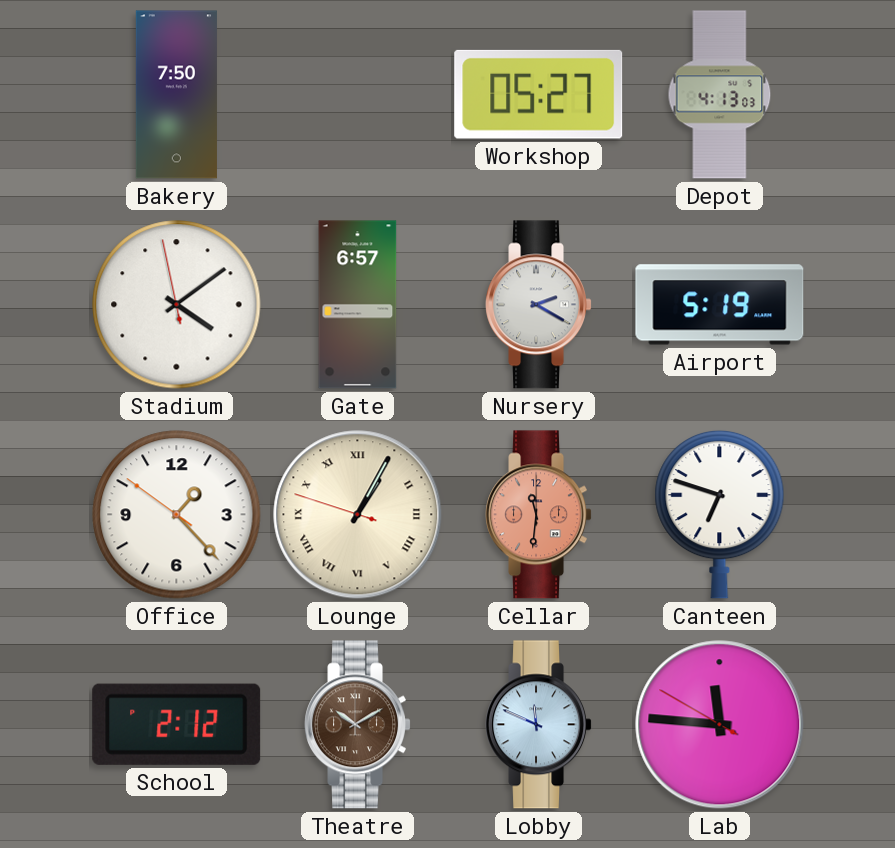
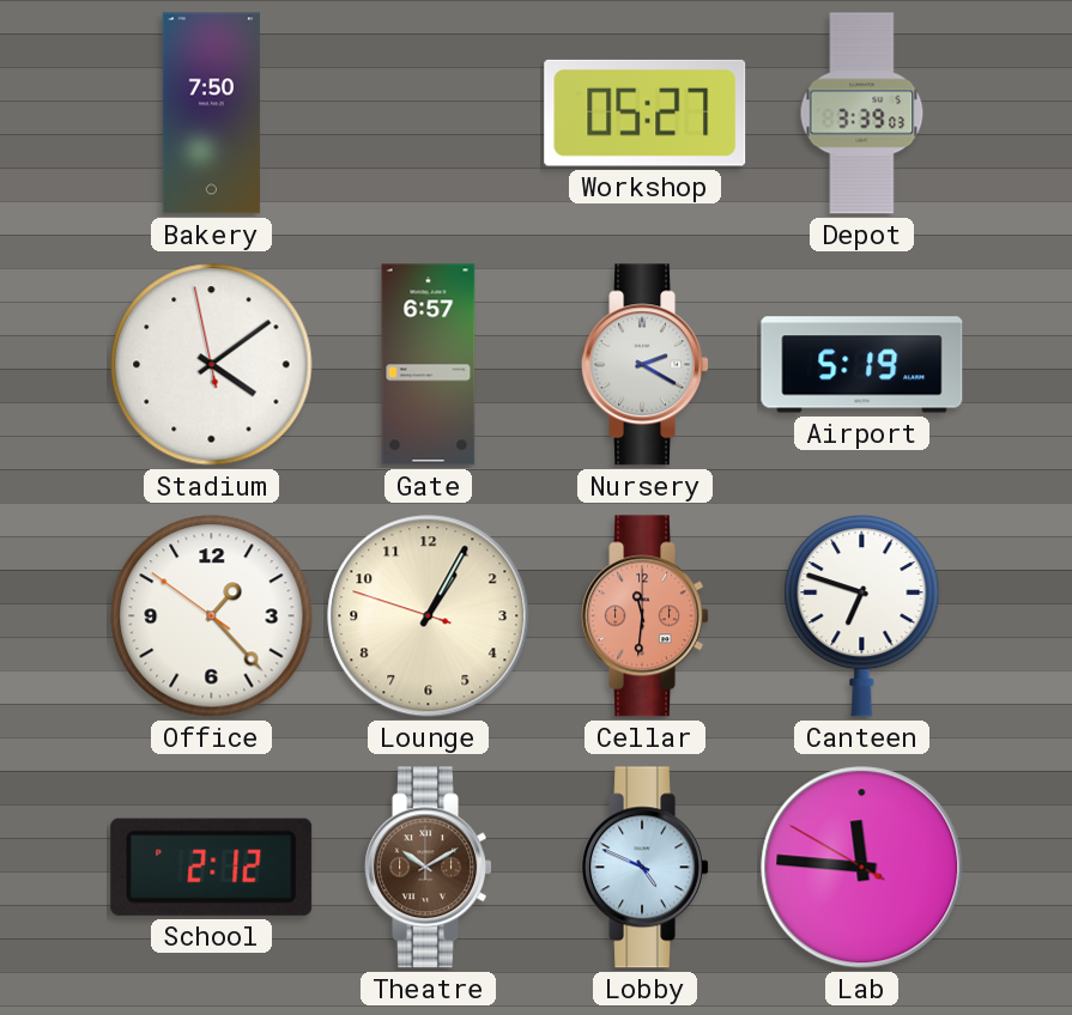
Depot: 4:13 -> 3:39
Lounge numerals: Roman -> Arabic
Lobby: 11:49 -> 4:49
